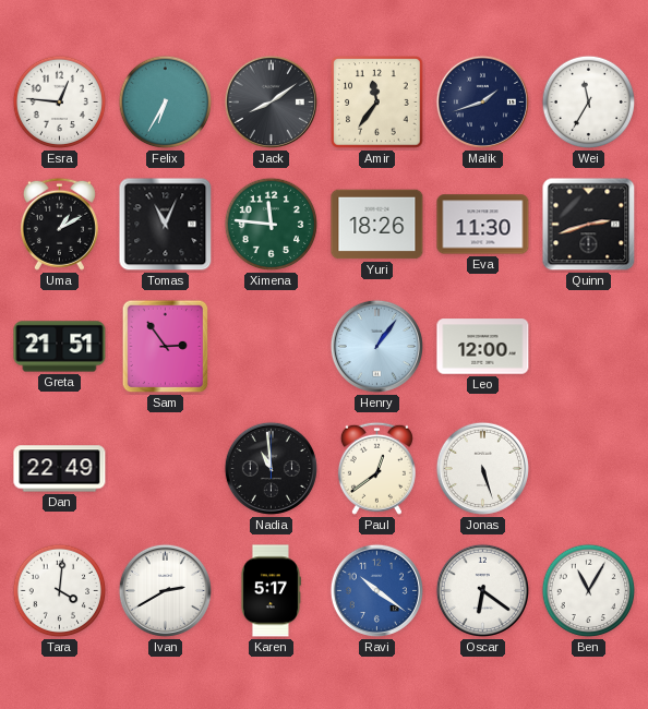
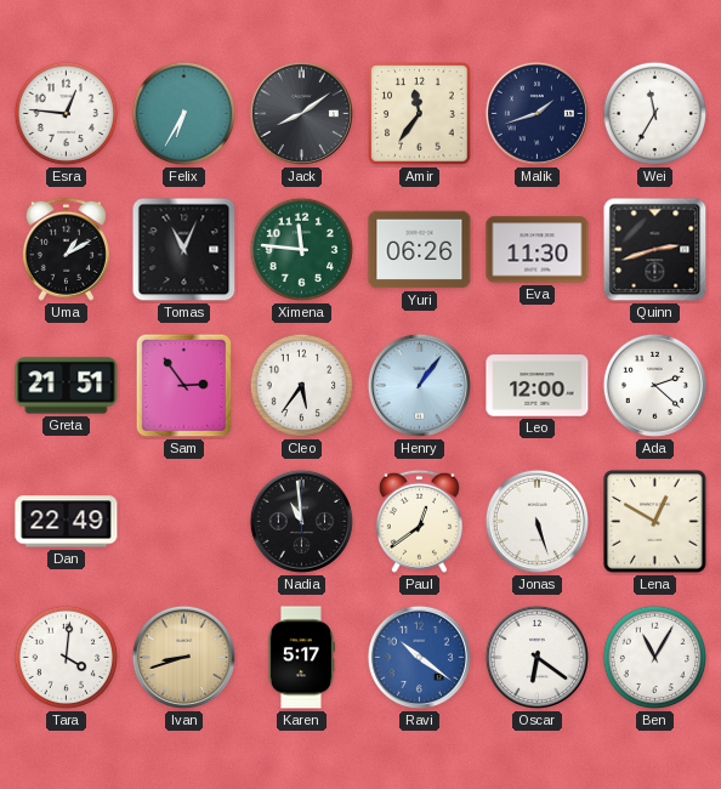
Yuri: 18:26 -> 06:26
Cleo: none -> 5:36
Ada: none -> 2:22
Lena: none -> 12:50
Ivan: 2:40 -> 8:42
Ivan dial: white -> champagne
